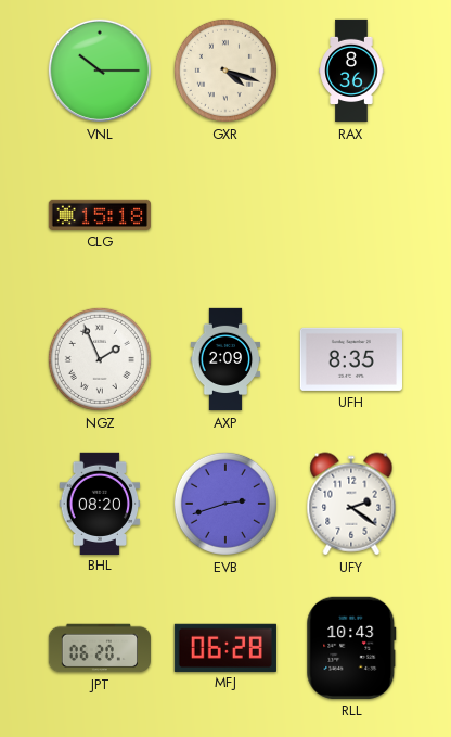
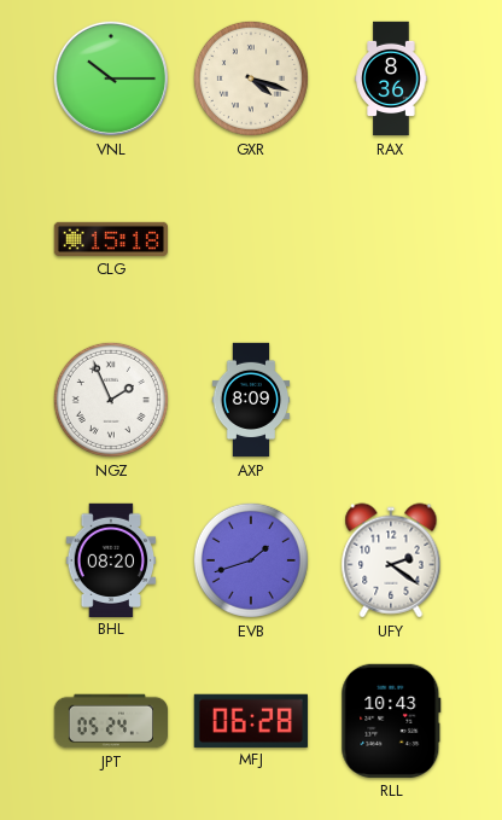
AXP: 2:09 -> 8:09
UFH: 8:35 -> none
EVB: 2:42 -> 1:42
JPT: 06:20 -> 05:24
